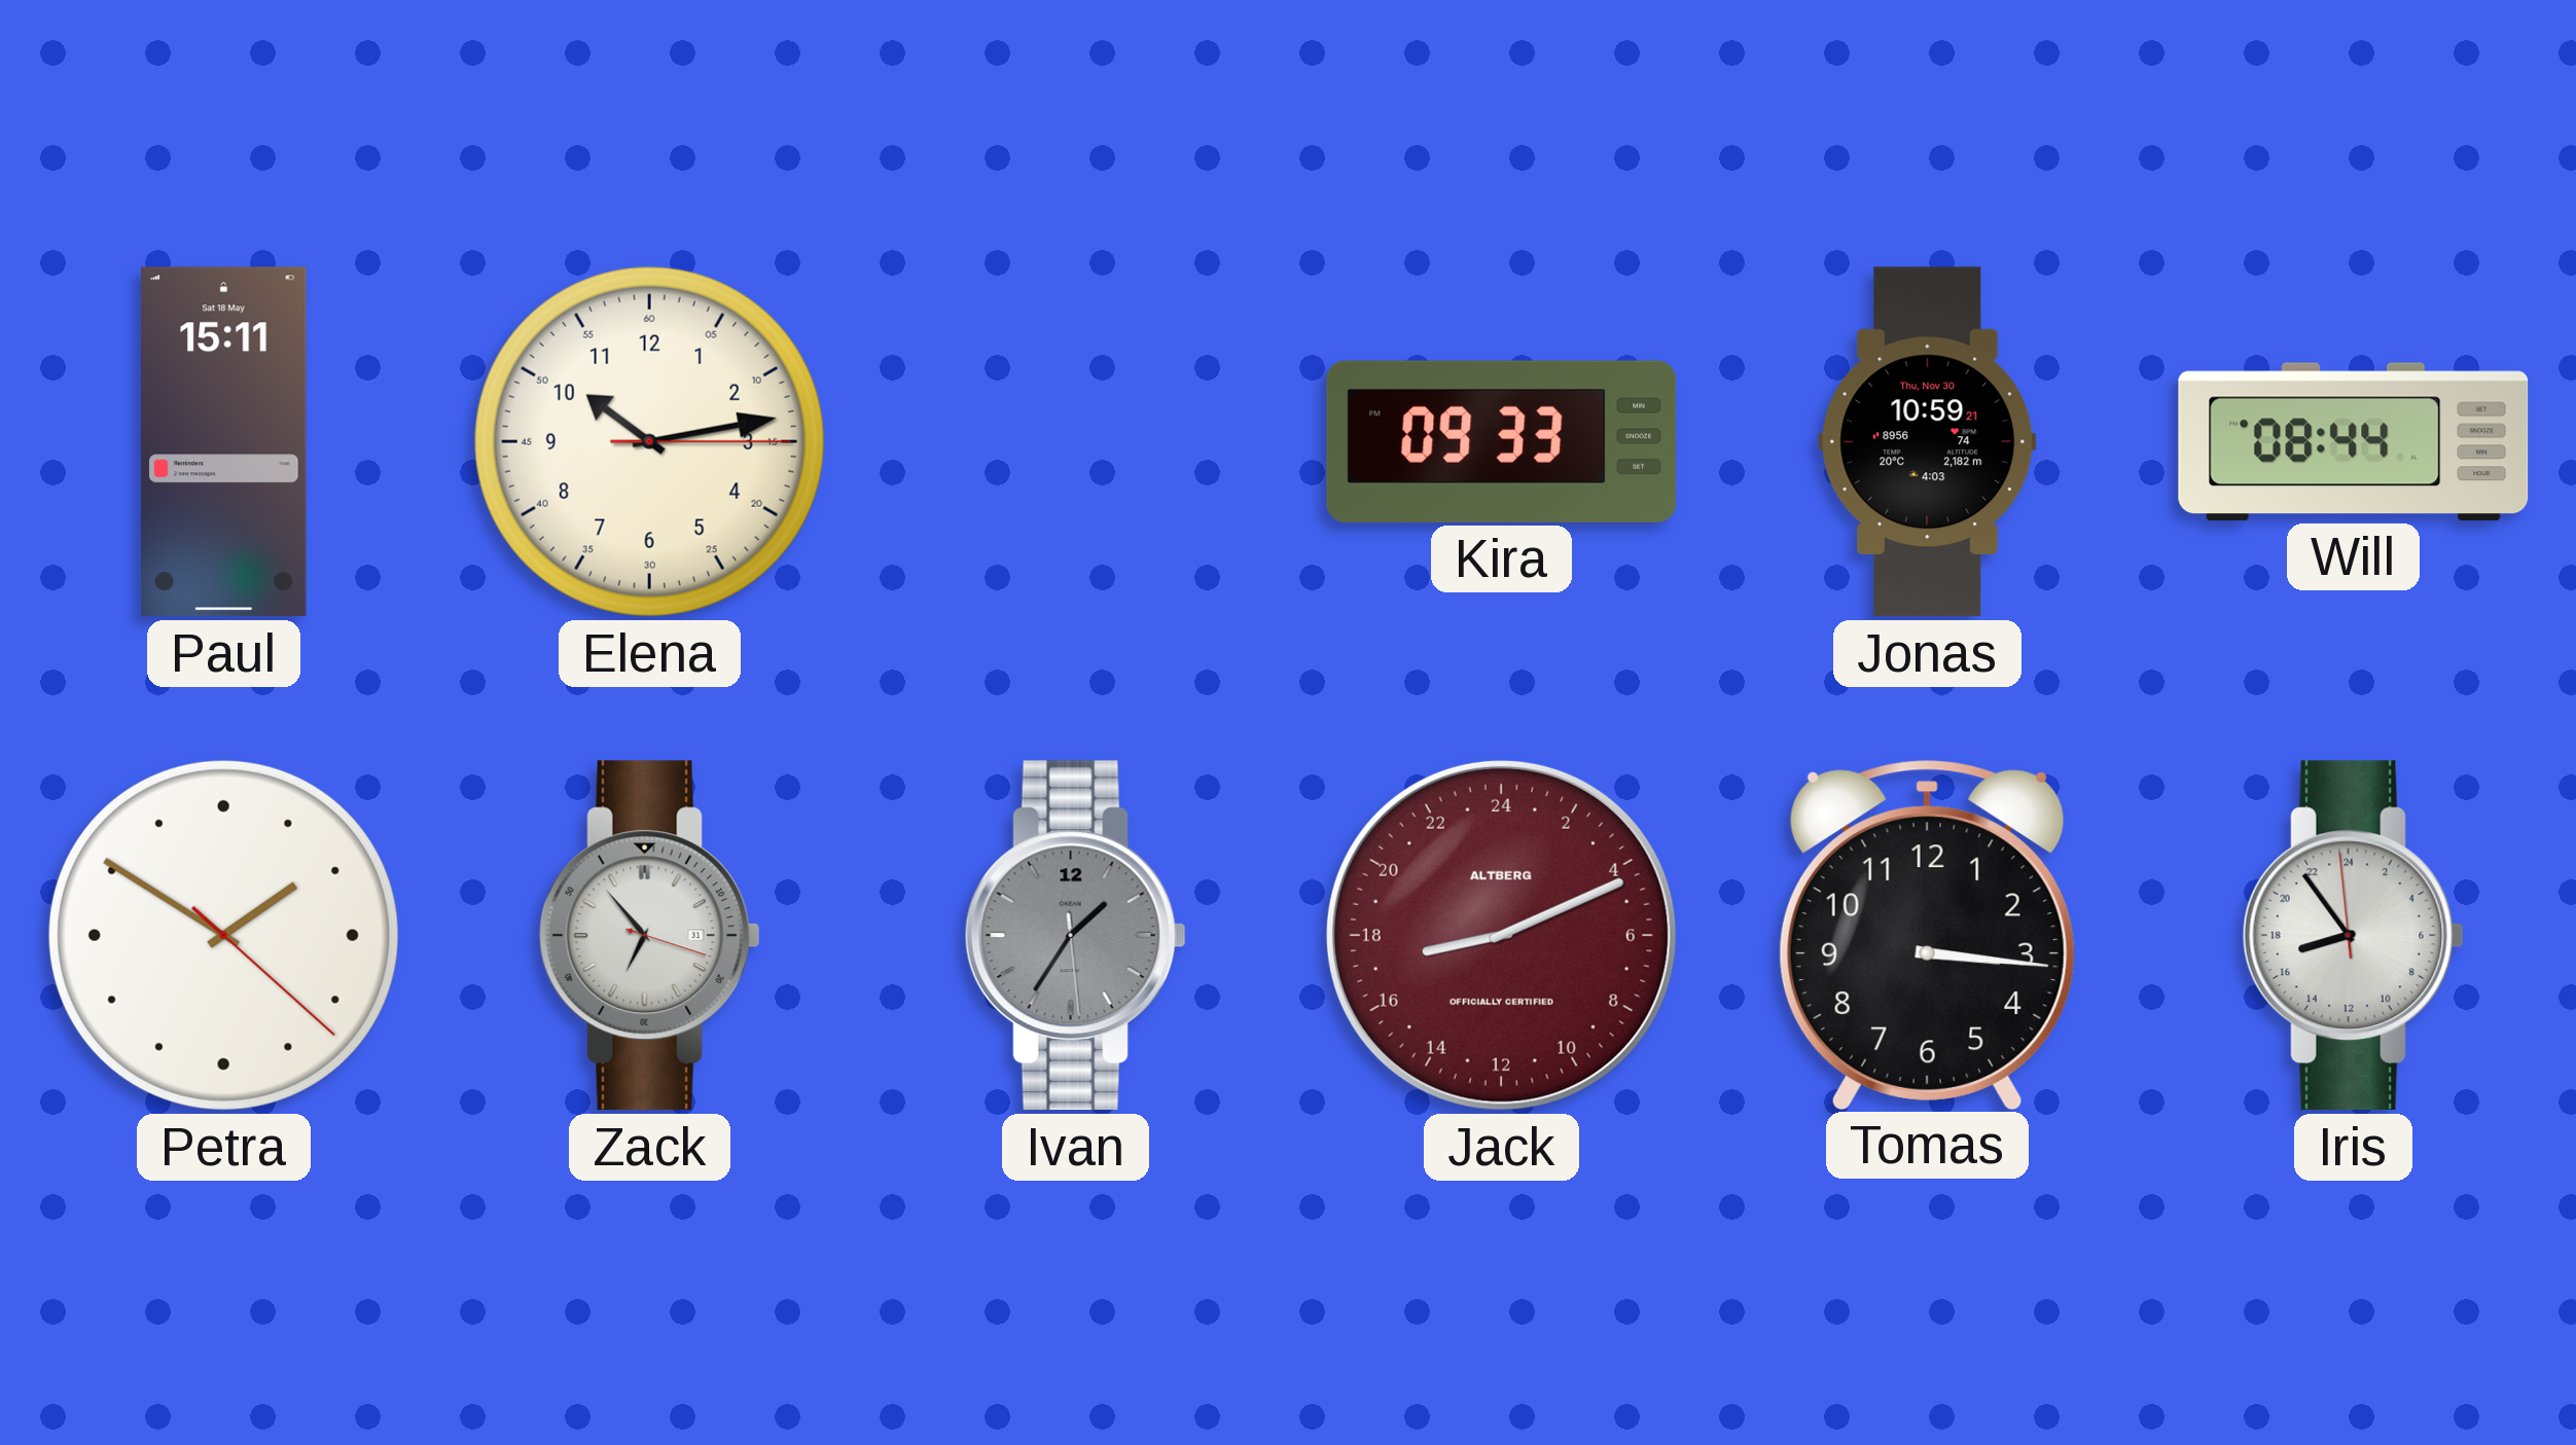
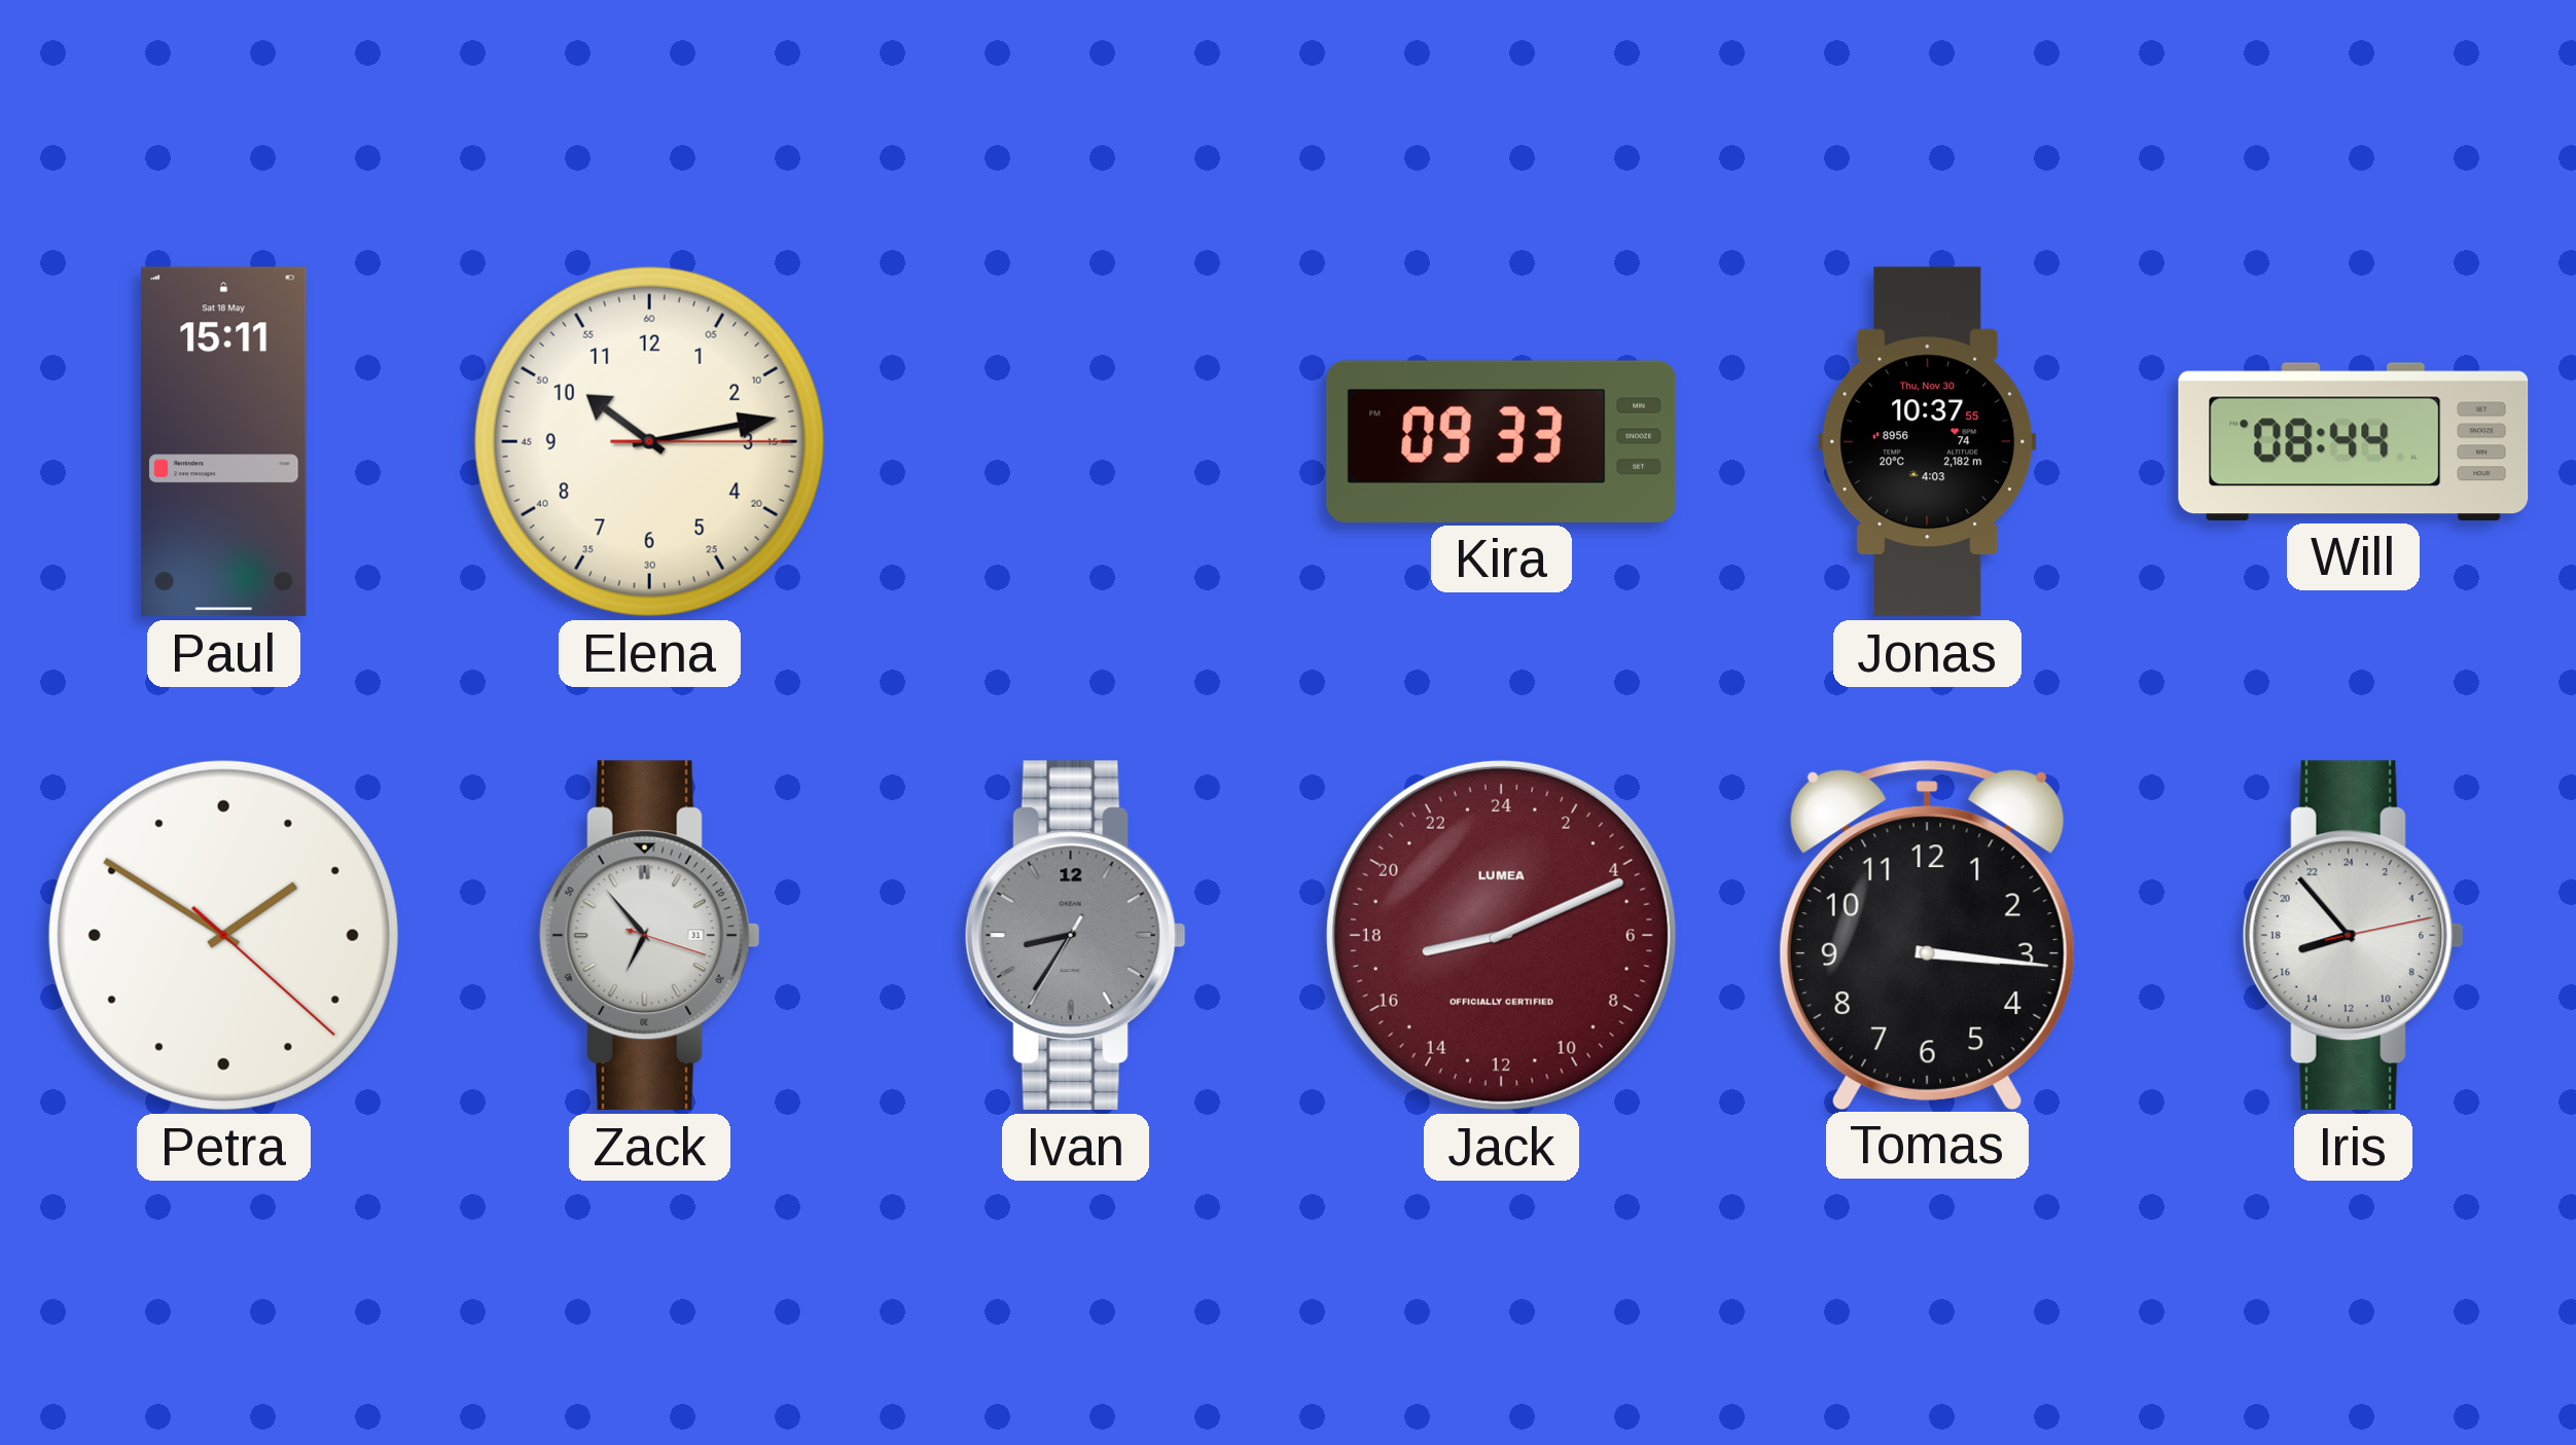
Jonas: 10:59 -> 10:37
Ivan: 1:35 -> 8:35
Jack brand: ALTBERG -> LUMEA
Iris: 16:53:59 -> 16:53:13
